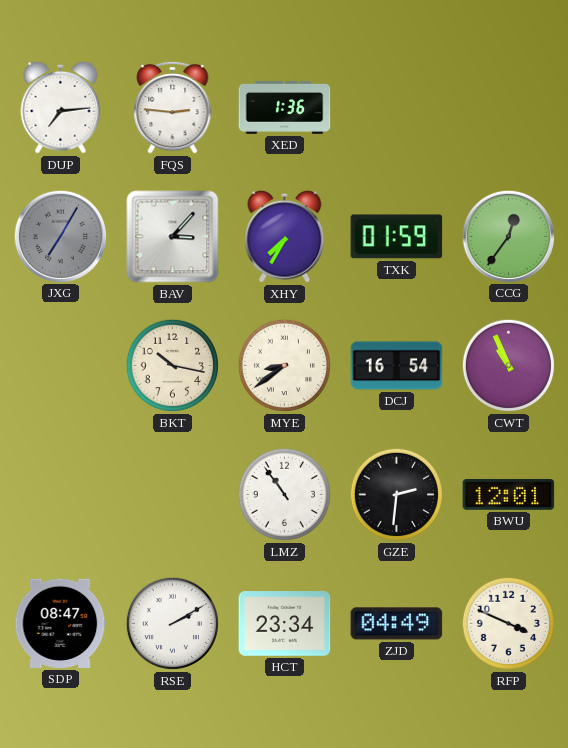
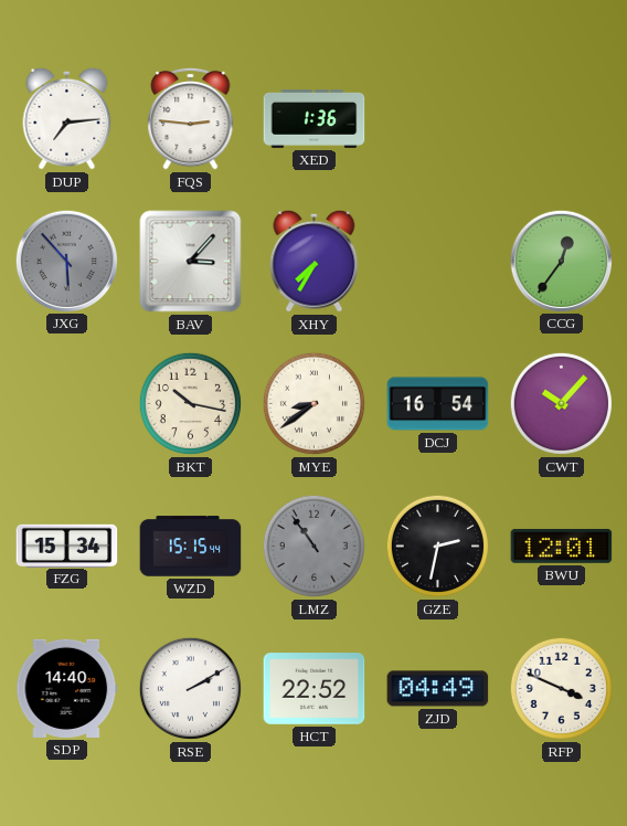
JXG: 7:05 -> 5:53
TXK: 01:59 -> none
CWT: 10:56 -> 10:07
FZG: none -> 15:34
WZD: none -> 15:15
LMZ dial: white -> grey
GZE: 2:31 -> 2:32
SDP: 08:47 -> 14:40
HCT: 23:34 -> 22:52
